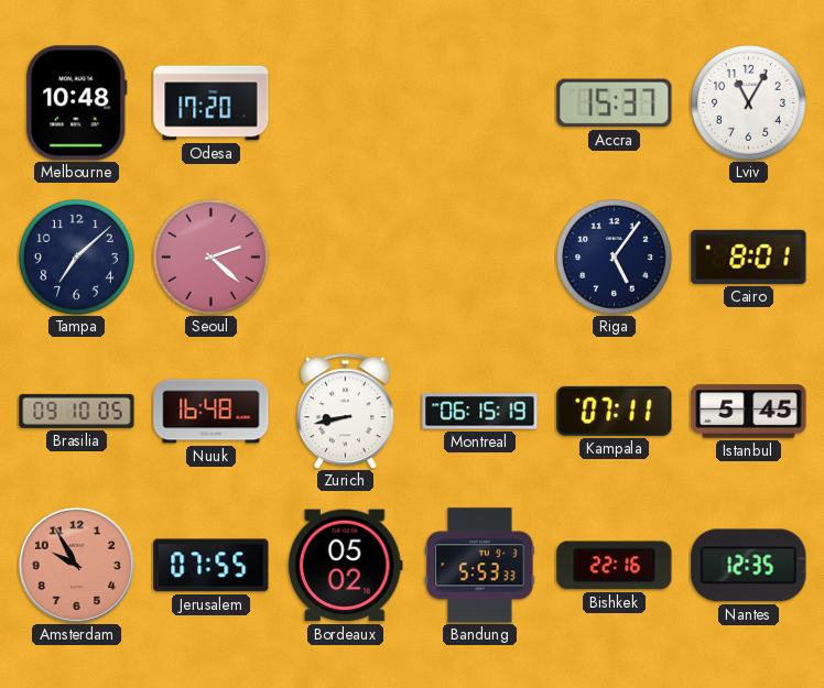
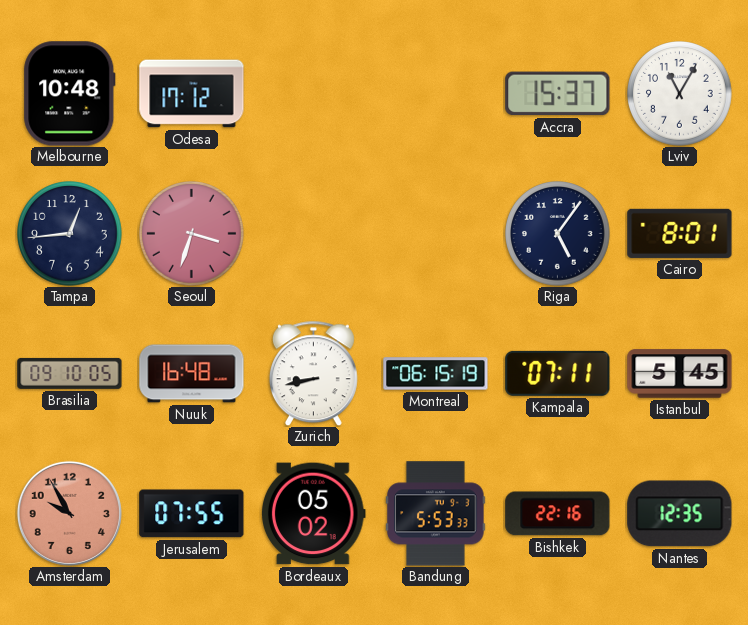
Odesa: 17:20 -> 17:12
Tampa: 7:08 -> 12:44
Seoul: 2:22 -> 3:33
